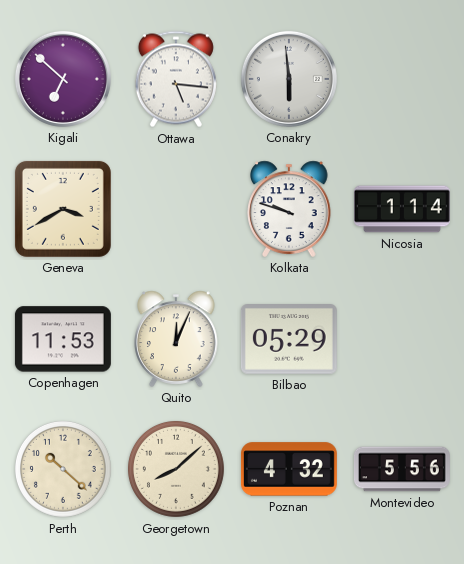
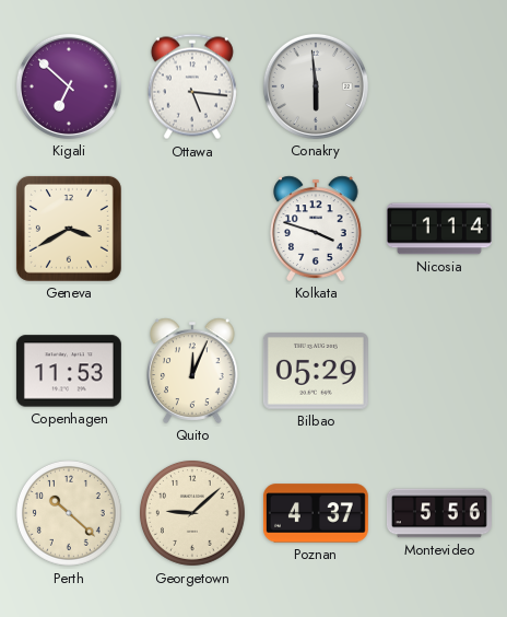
Kolkata: 9:48 -> 3:48
Georgetown: 8:08 -> 9:08
Poznan: 4:32 -> 4:37
